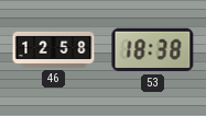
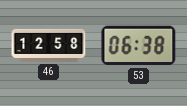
53: 18:38 -> 06:38
